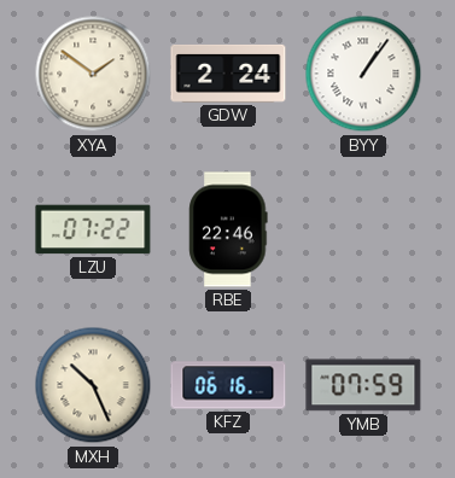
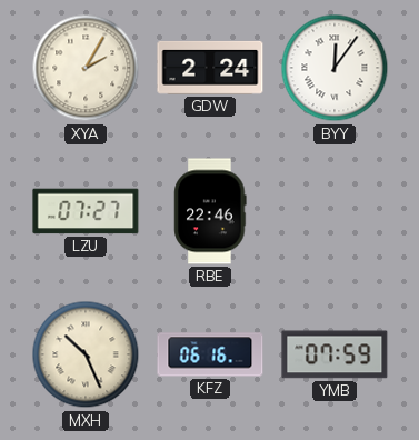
XYA: 1:51 -> 2:05
BYY: 1:06 -> 12:06
LZU: 07:22 -> 07:27
